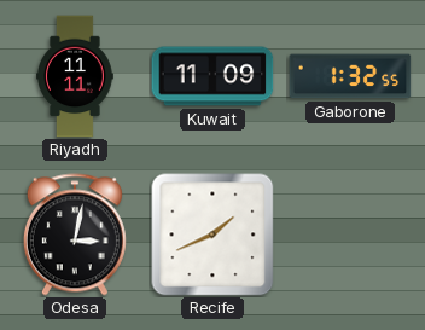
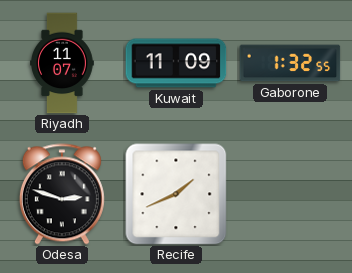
Riyadh: 11:11 -> 11:07
Odesa: 3:02 -> 2:48
